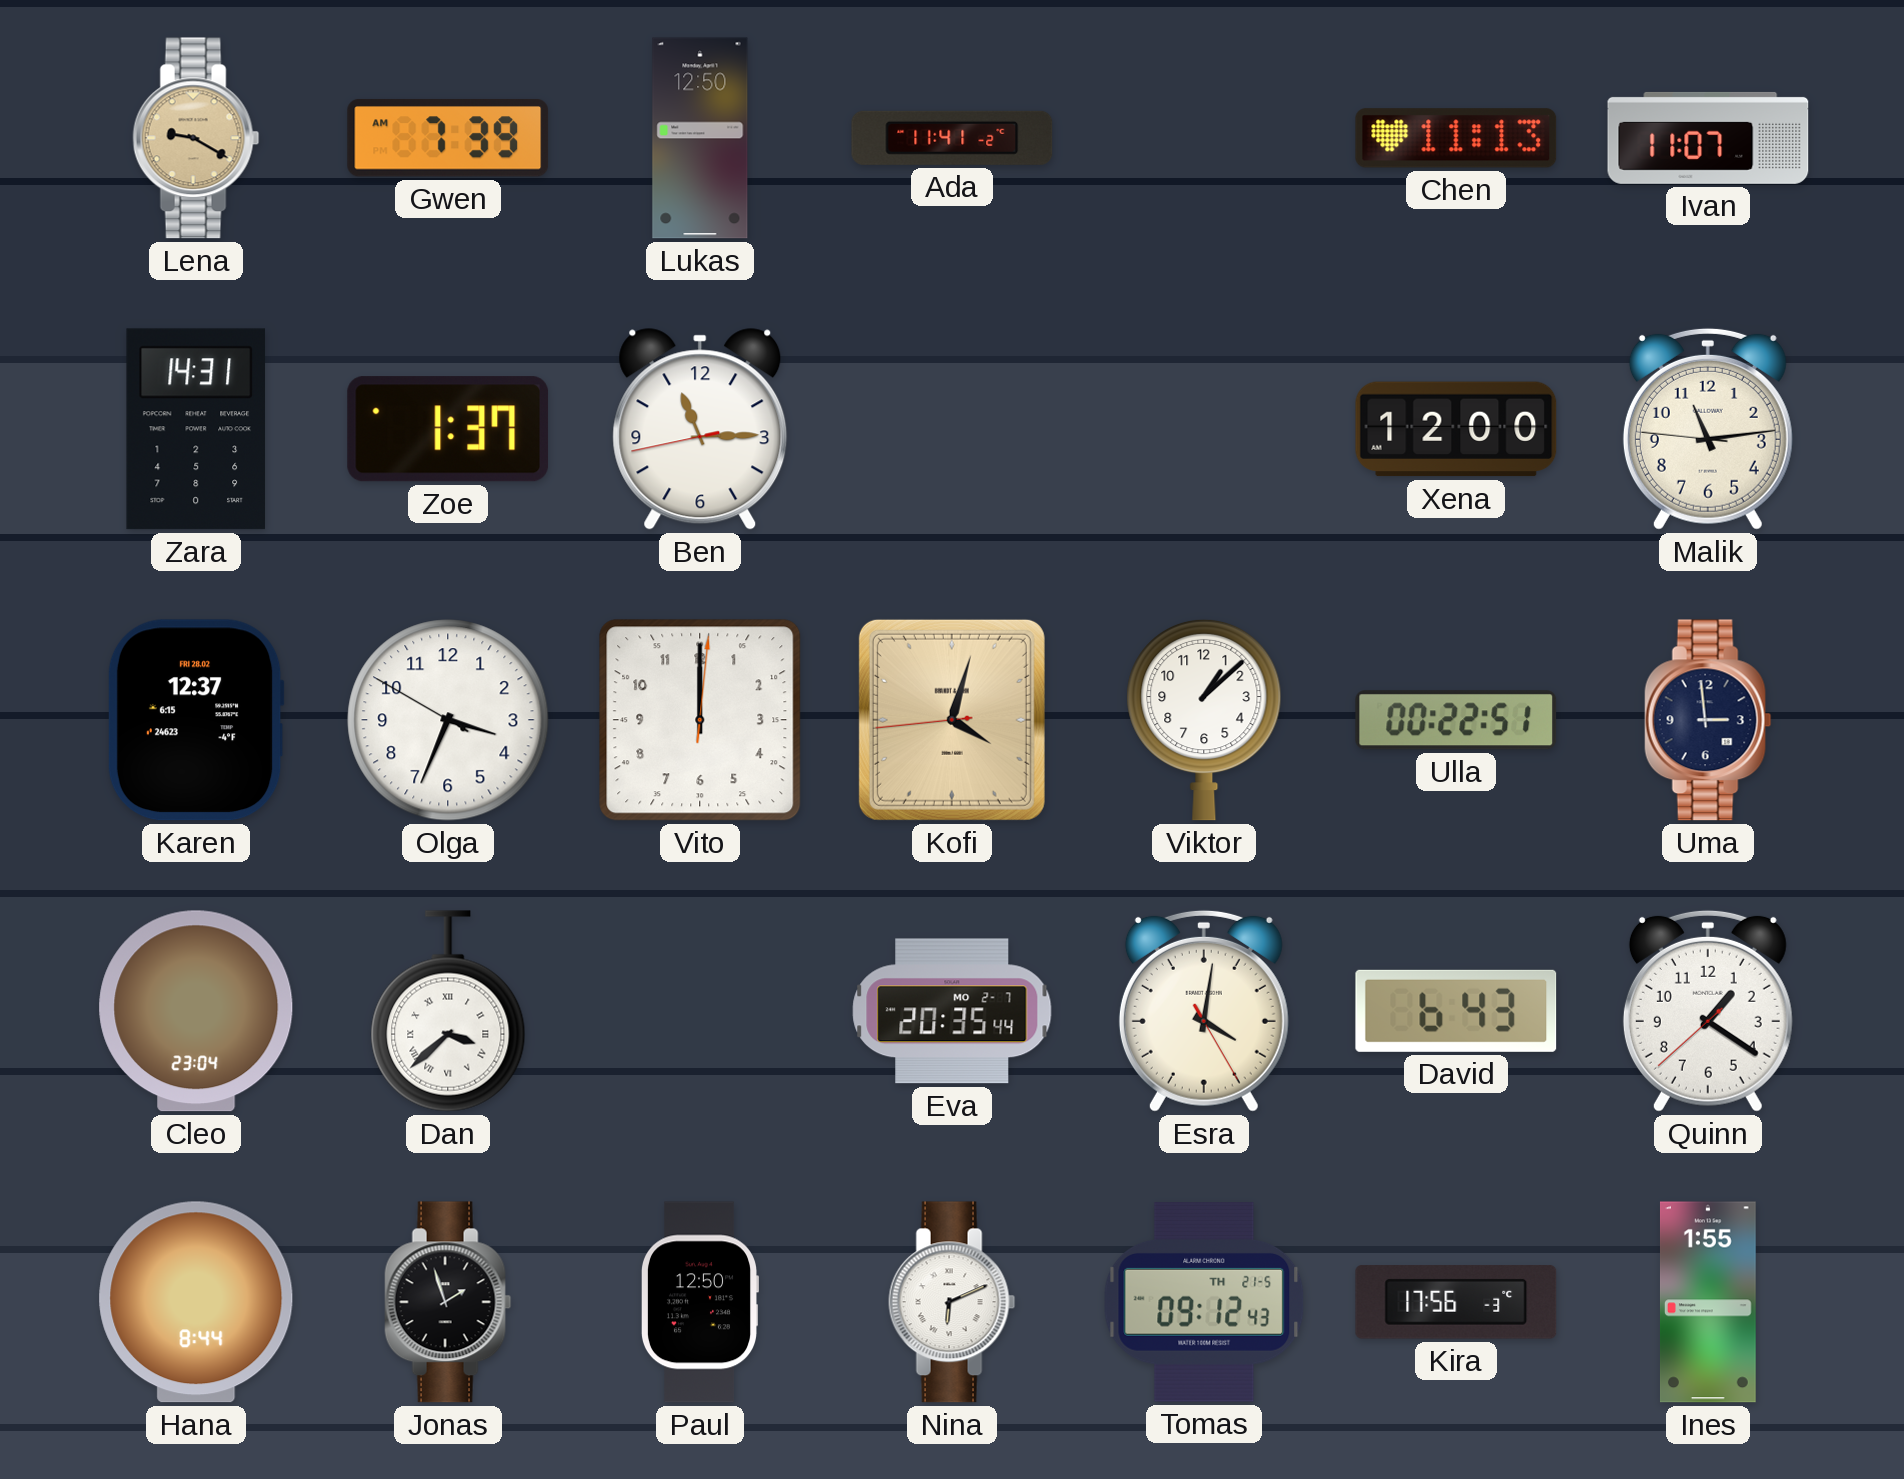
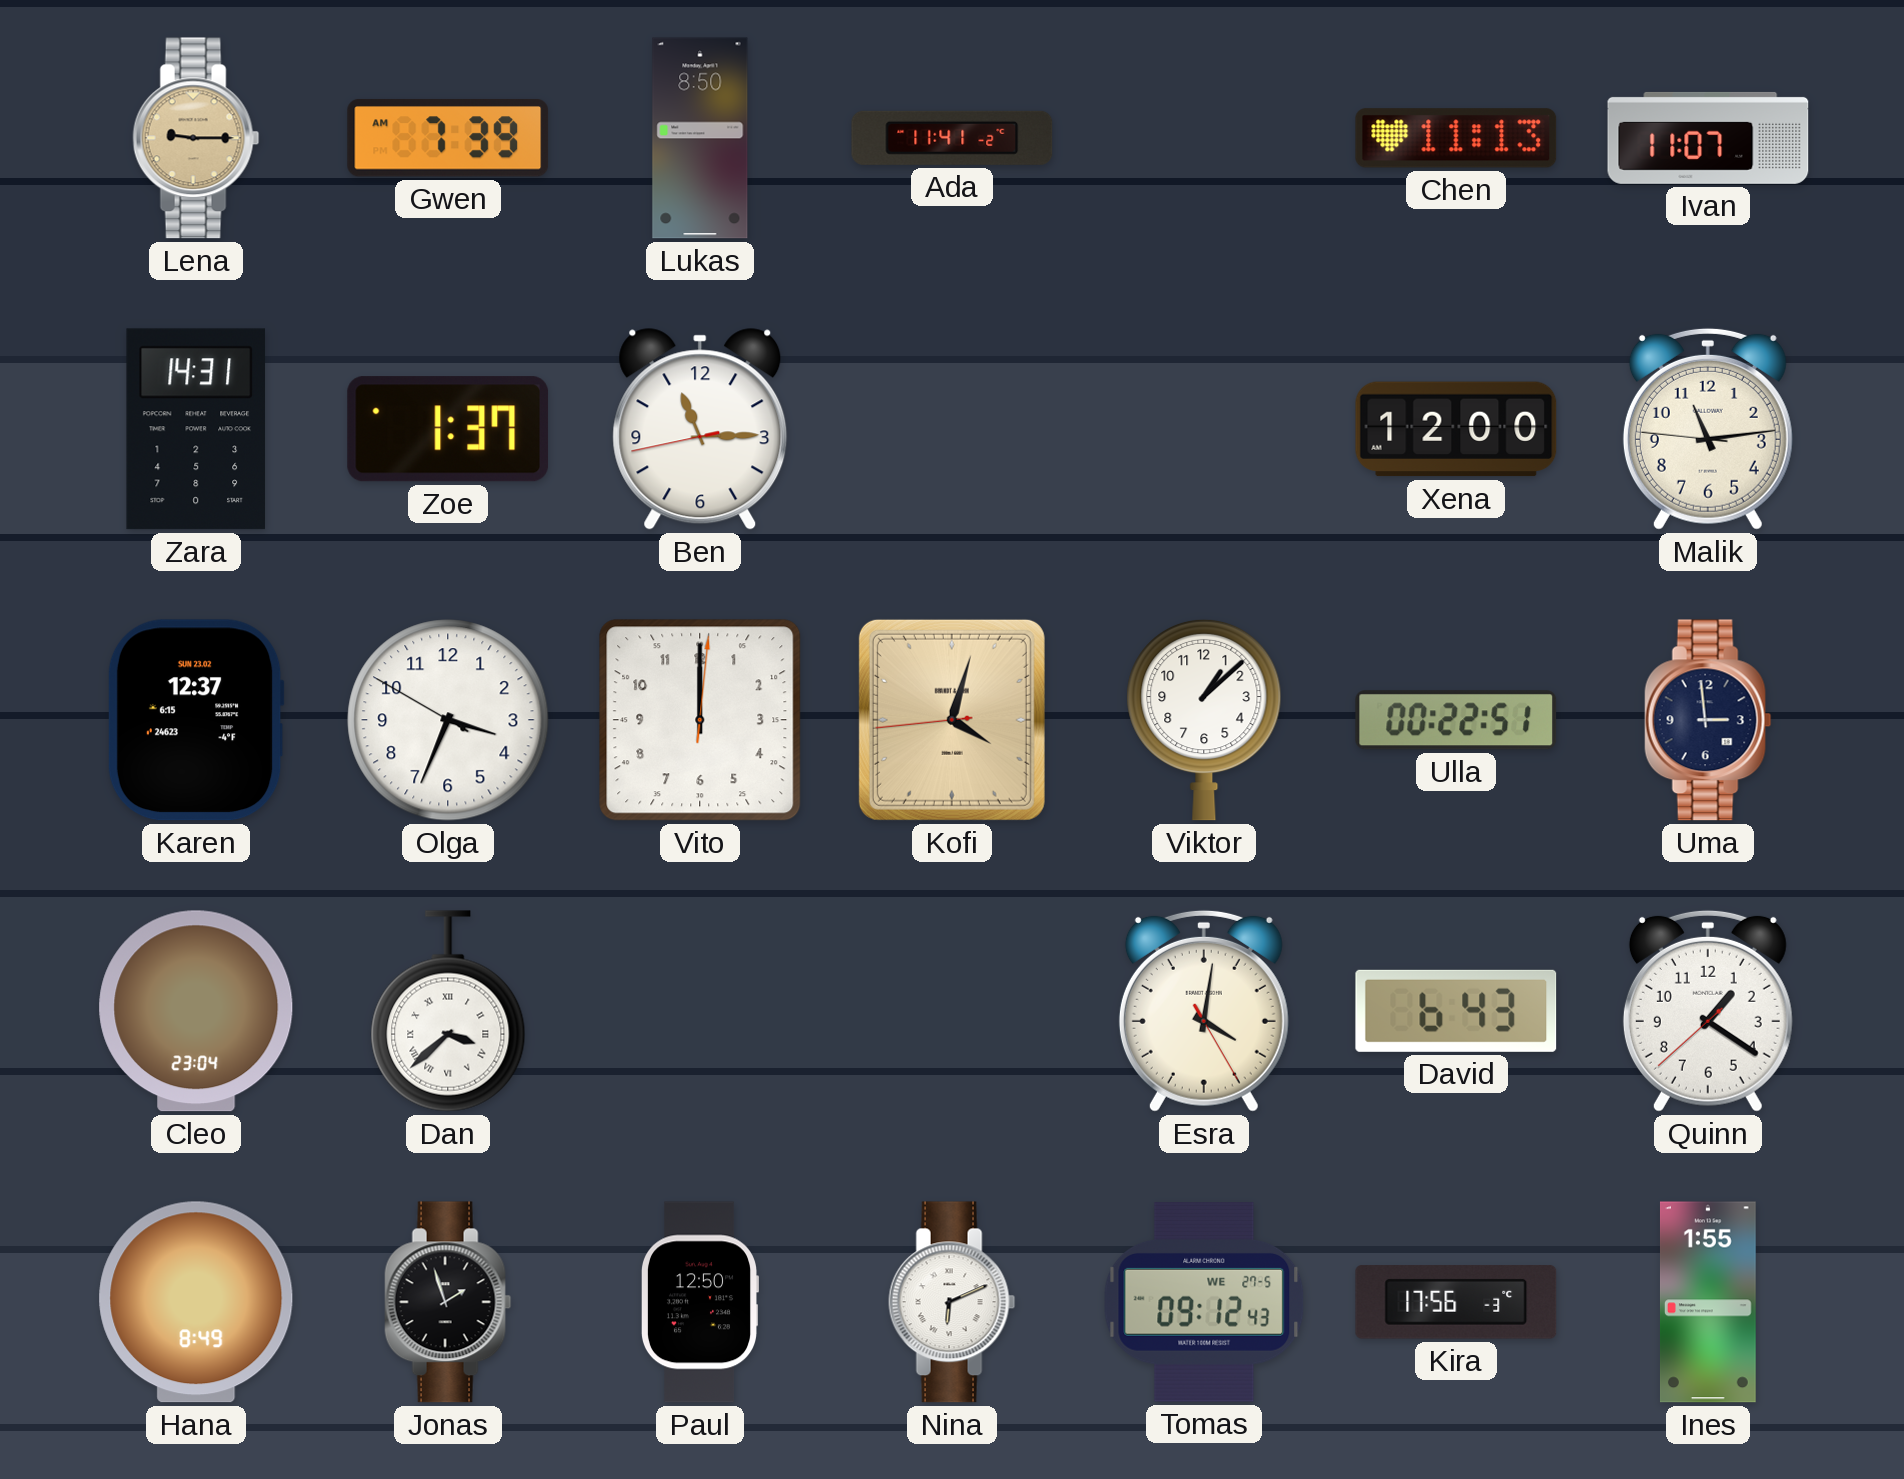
Lena: 9:20 -> 9:15
Lukas: 12:50 -> 8:50
Karen date: FRI 28.02 -> SUN 23.02
Eva: 20:35 -> none
Hana: 8:44 -> 8:49
Tomas date: TH 21-5 -> WE 27-5
